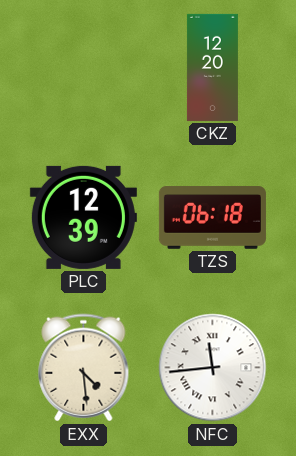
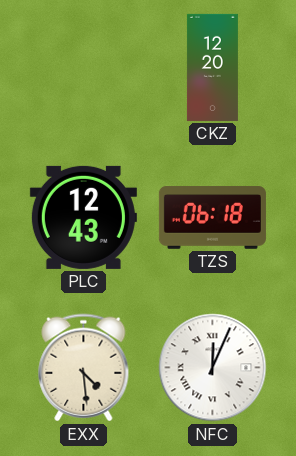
PLC: 12:39 -> 12:43
NFC: 11:44 -> 12:04
